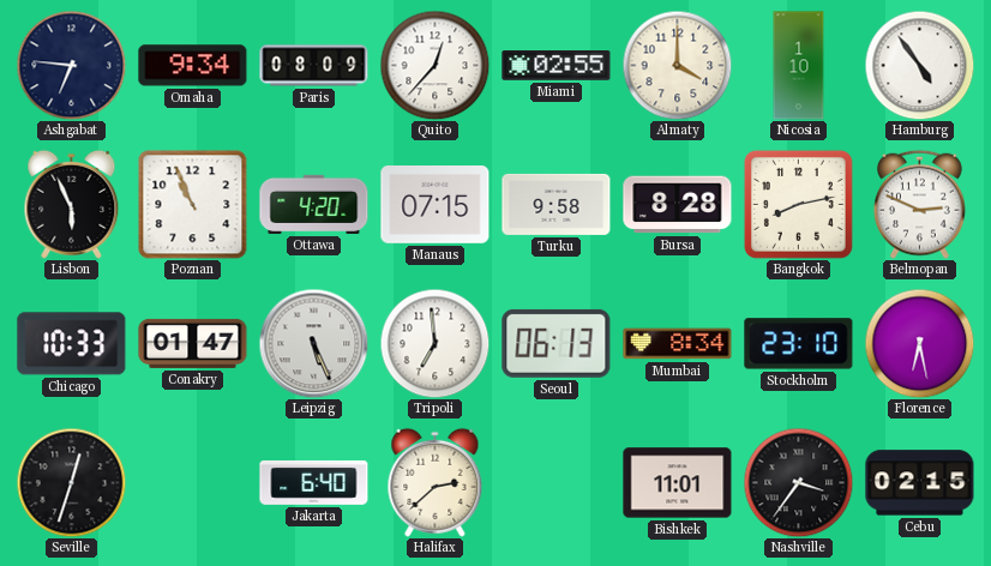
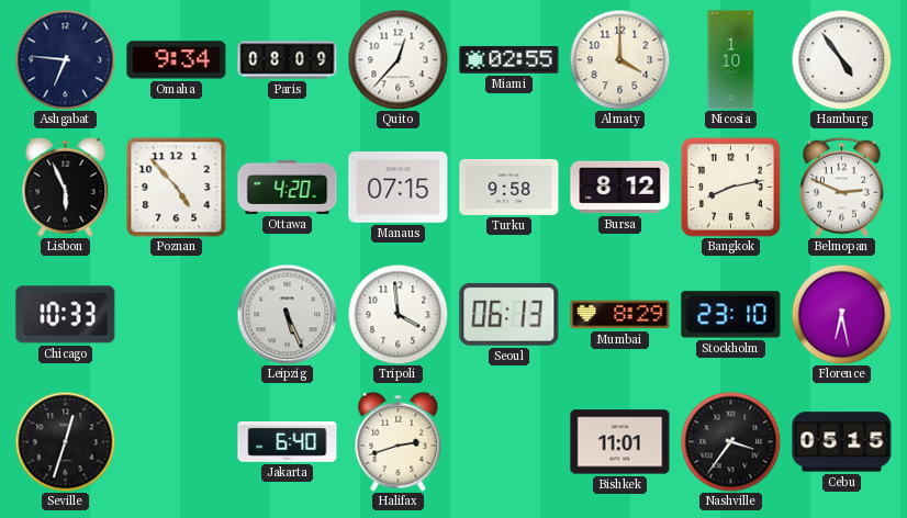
Poznan: 10:56 -> 4:53
Bursa: 8:28 -> 8:12
Conakry: 01:47 -> none
Tripoli: 6:59 -> 3:59
Mumbai: 8:34 -> 8:29
Halifax: 2:38 -> 2:42
Cebu: 02:15 -> 05:15
